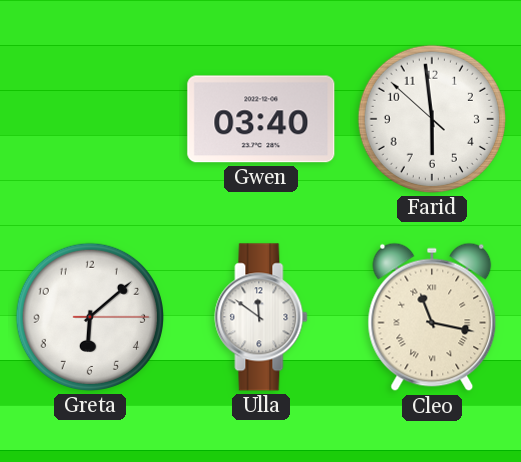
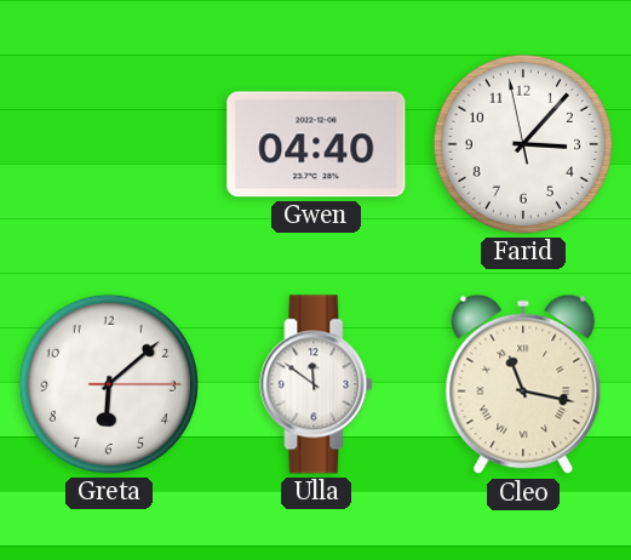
Gwen: 03:40 -> 04:40
Farid: 5:58 -> 3:06
